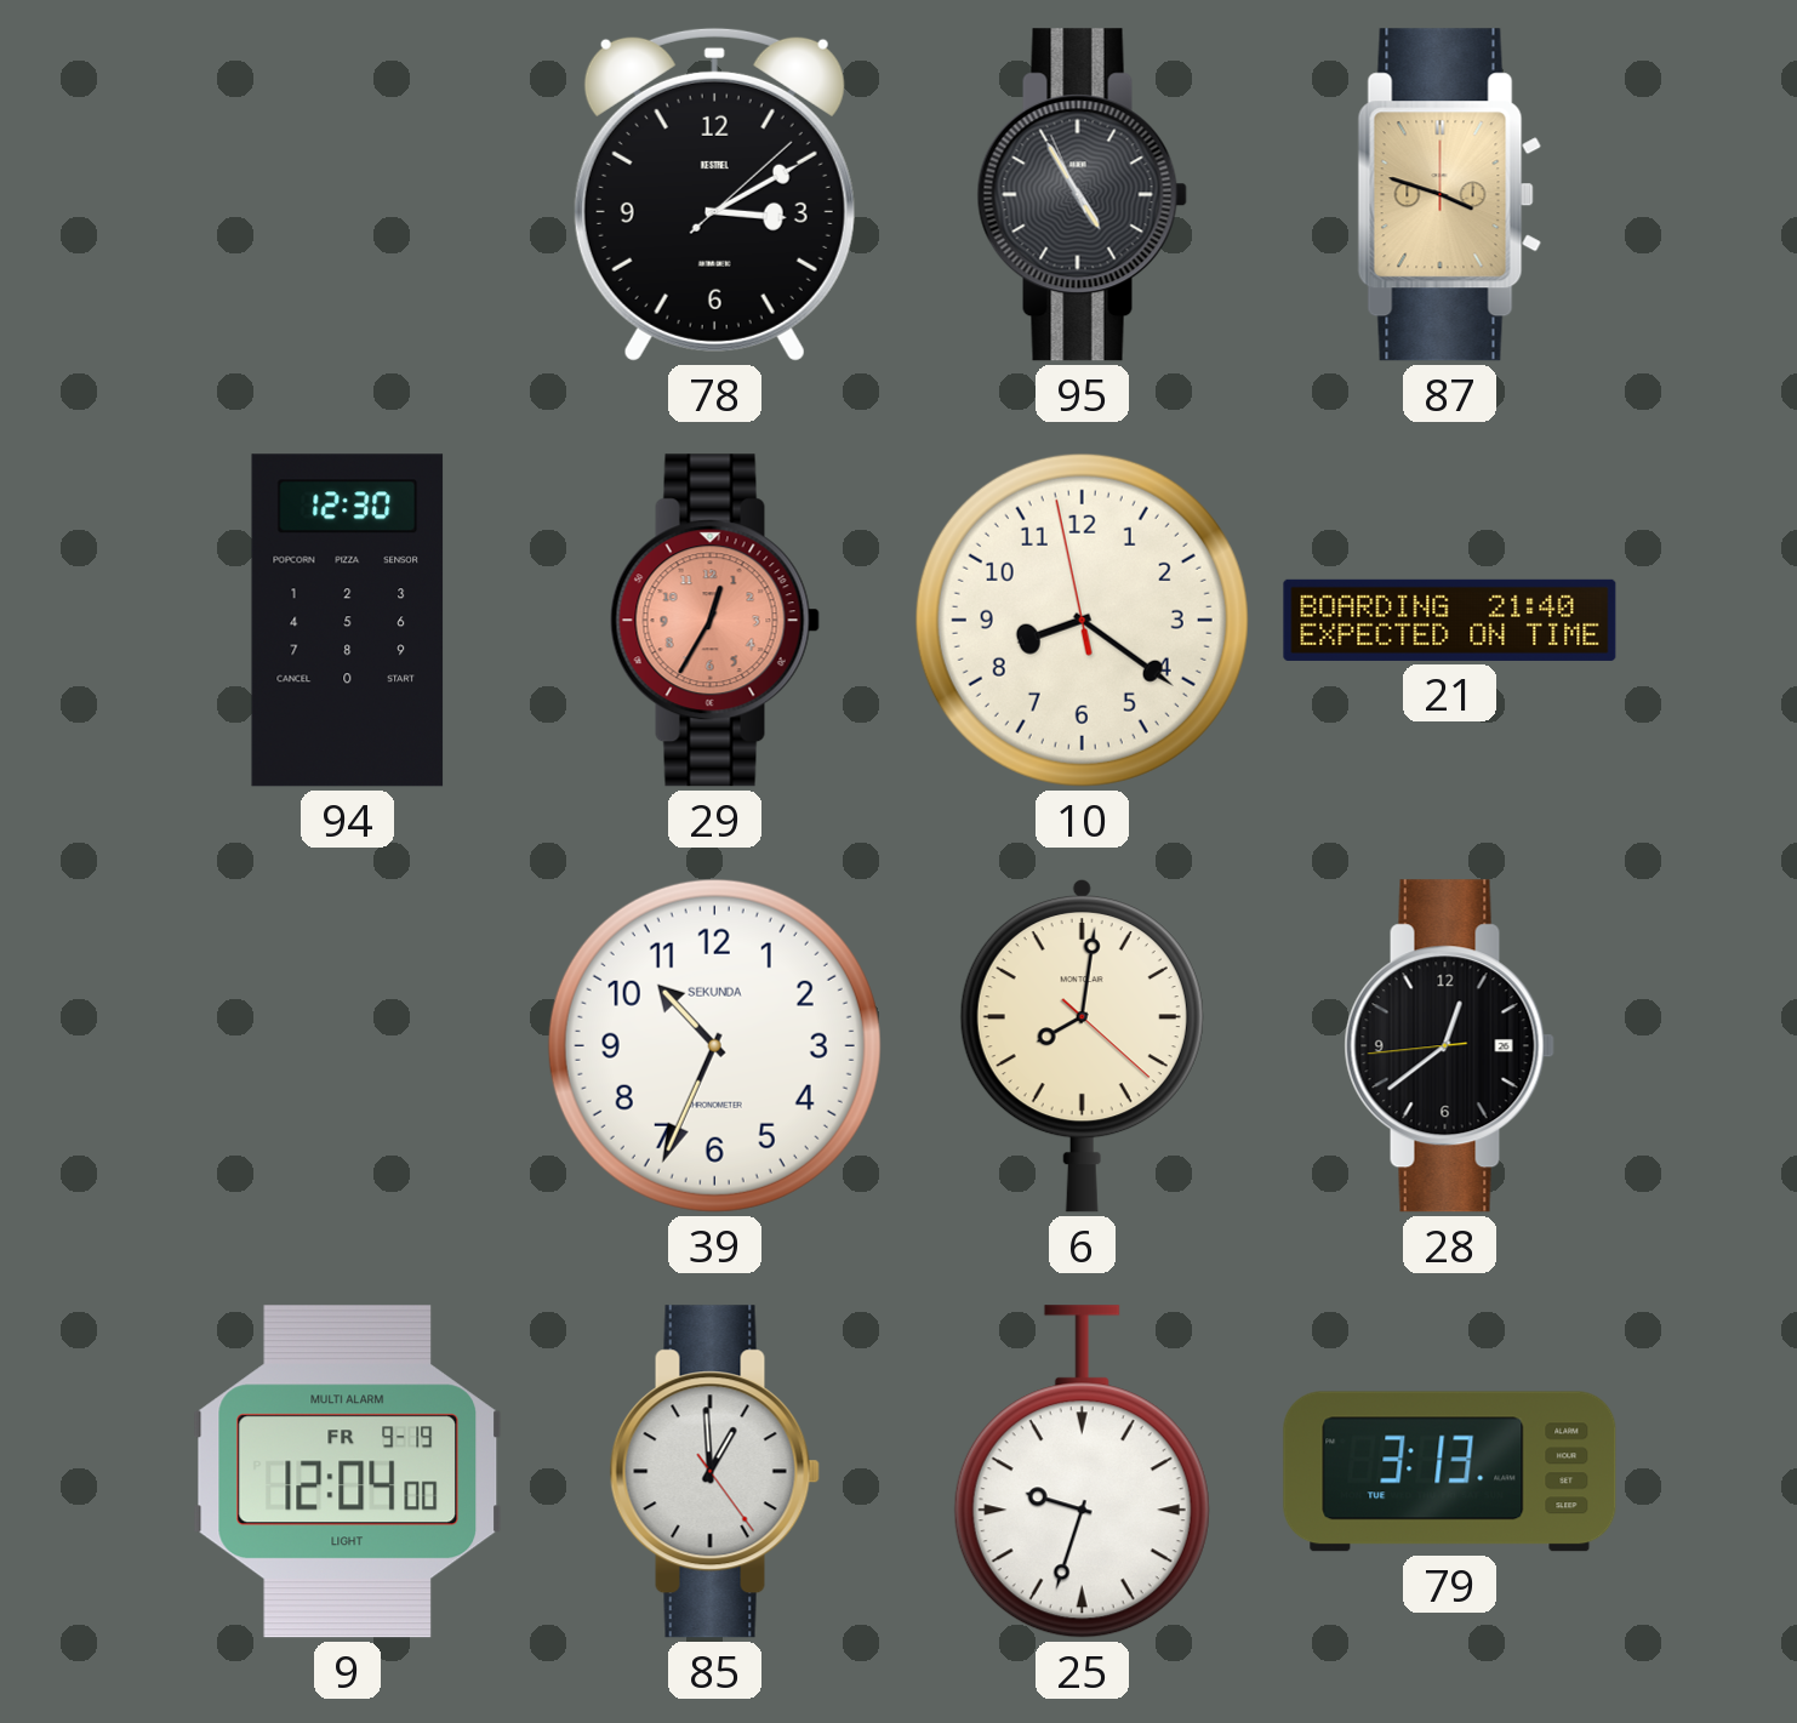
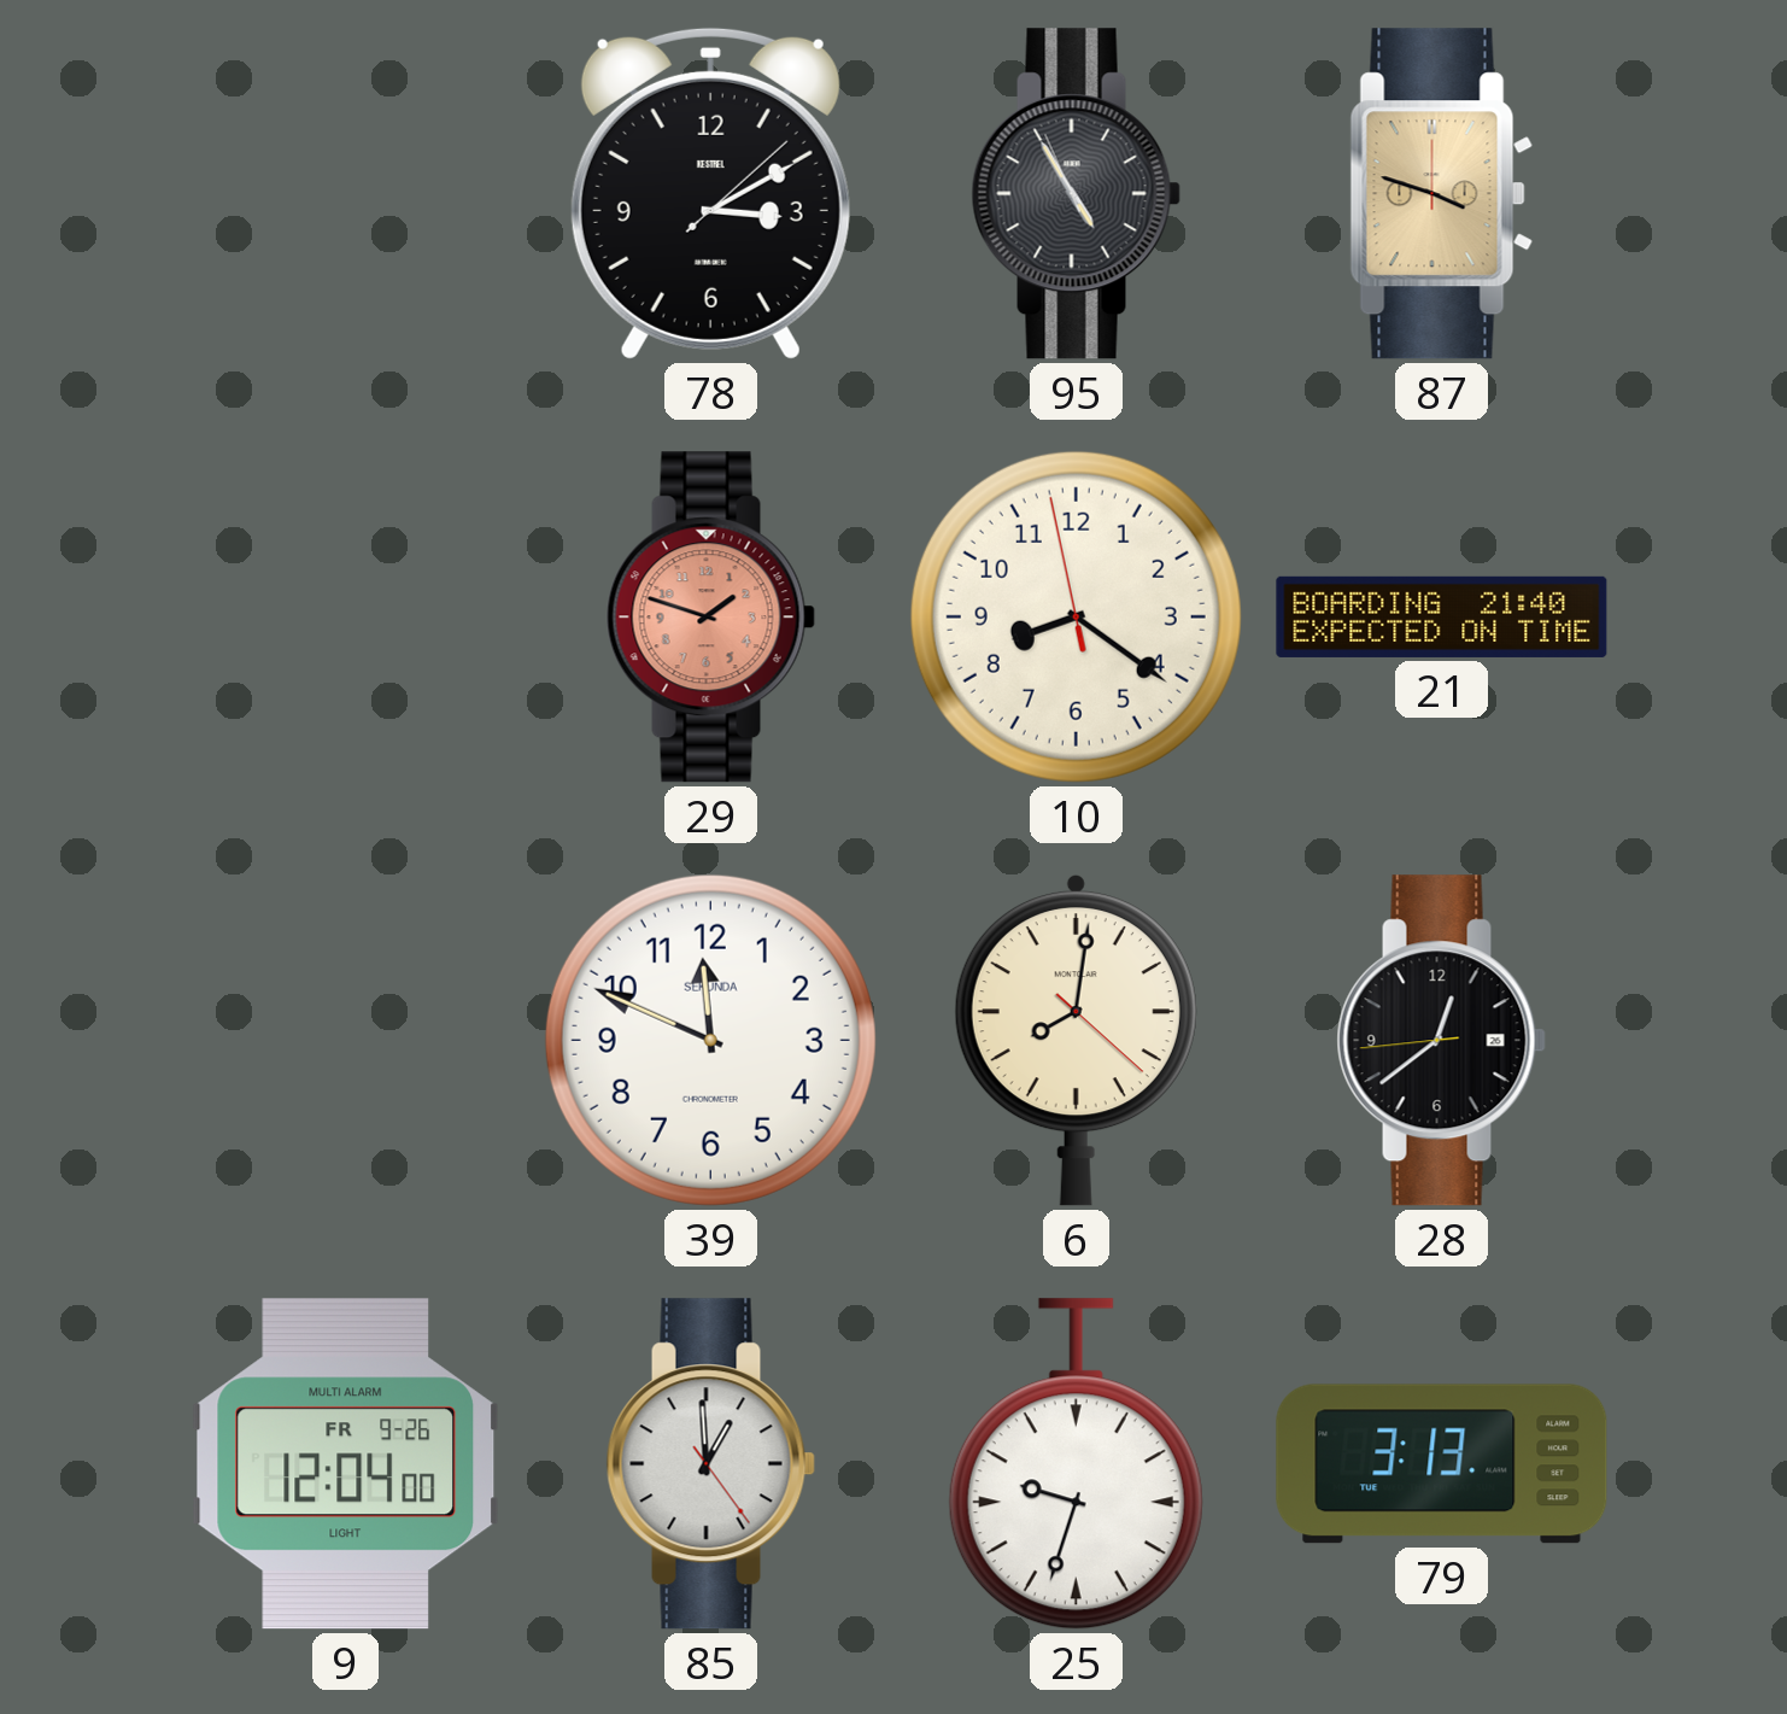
94: 12:30 -> none
29: 12:35 -> 1:48
39: 10:34 -> 11:49
9 date: FR 9-19 -> FR 9-26
